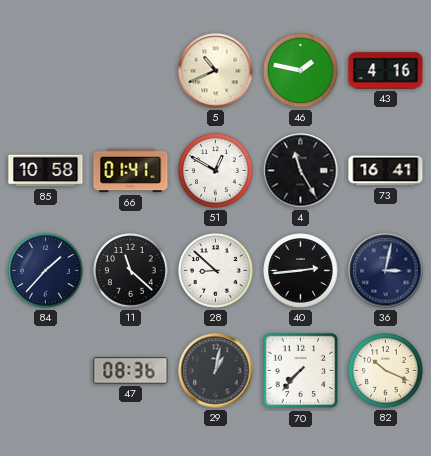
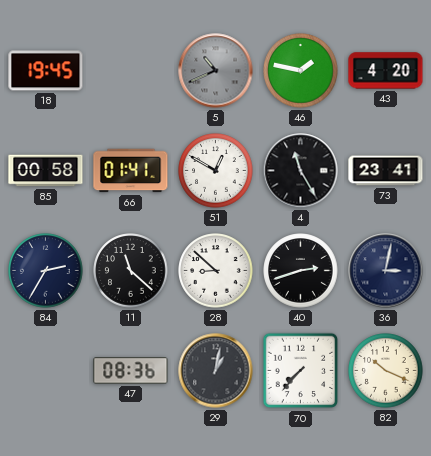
18: none -> 19:45
5 dial: cream -> grey
43: 4:16 -> 4:20
85: 10:58 -> 00:58
73: 16:41 -> 23:41
84: 1:37 -> 2:35
40: 2:44 -> 2:42
